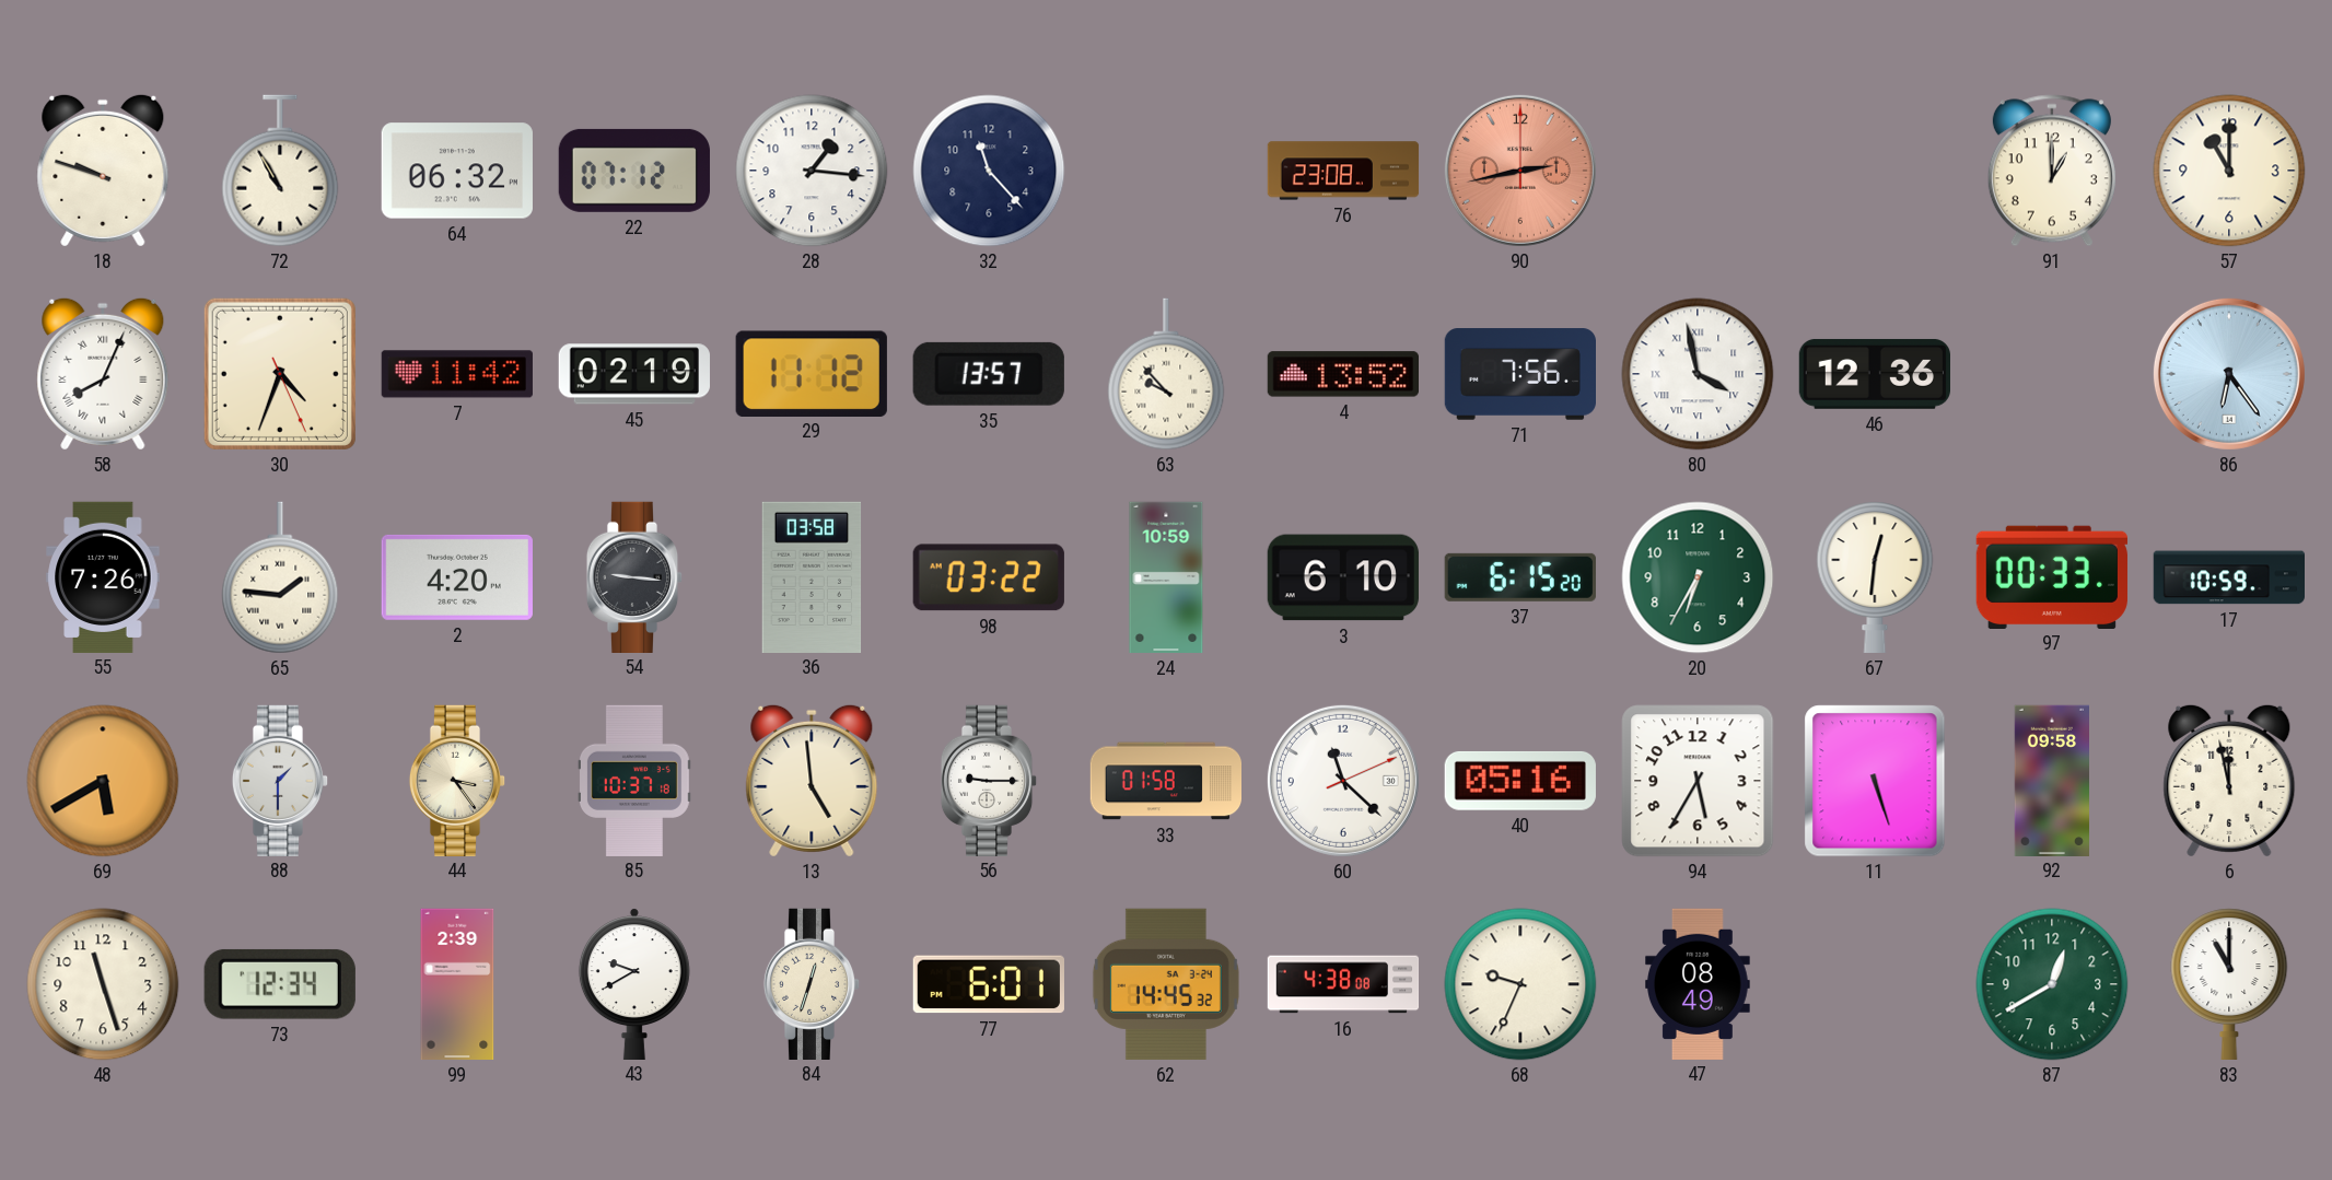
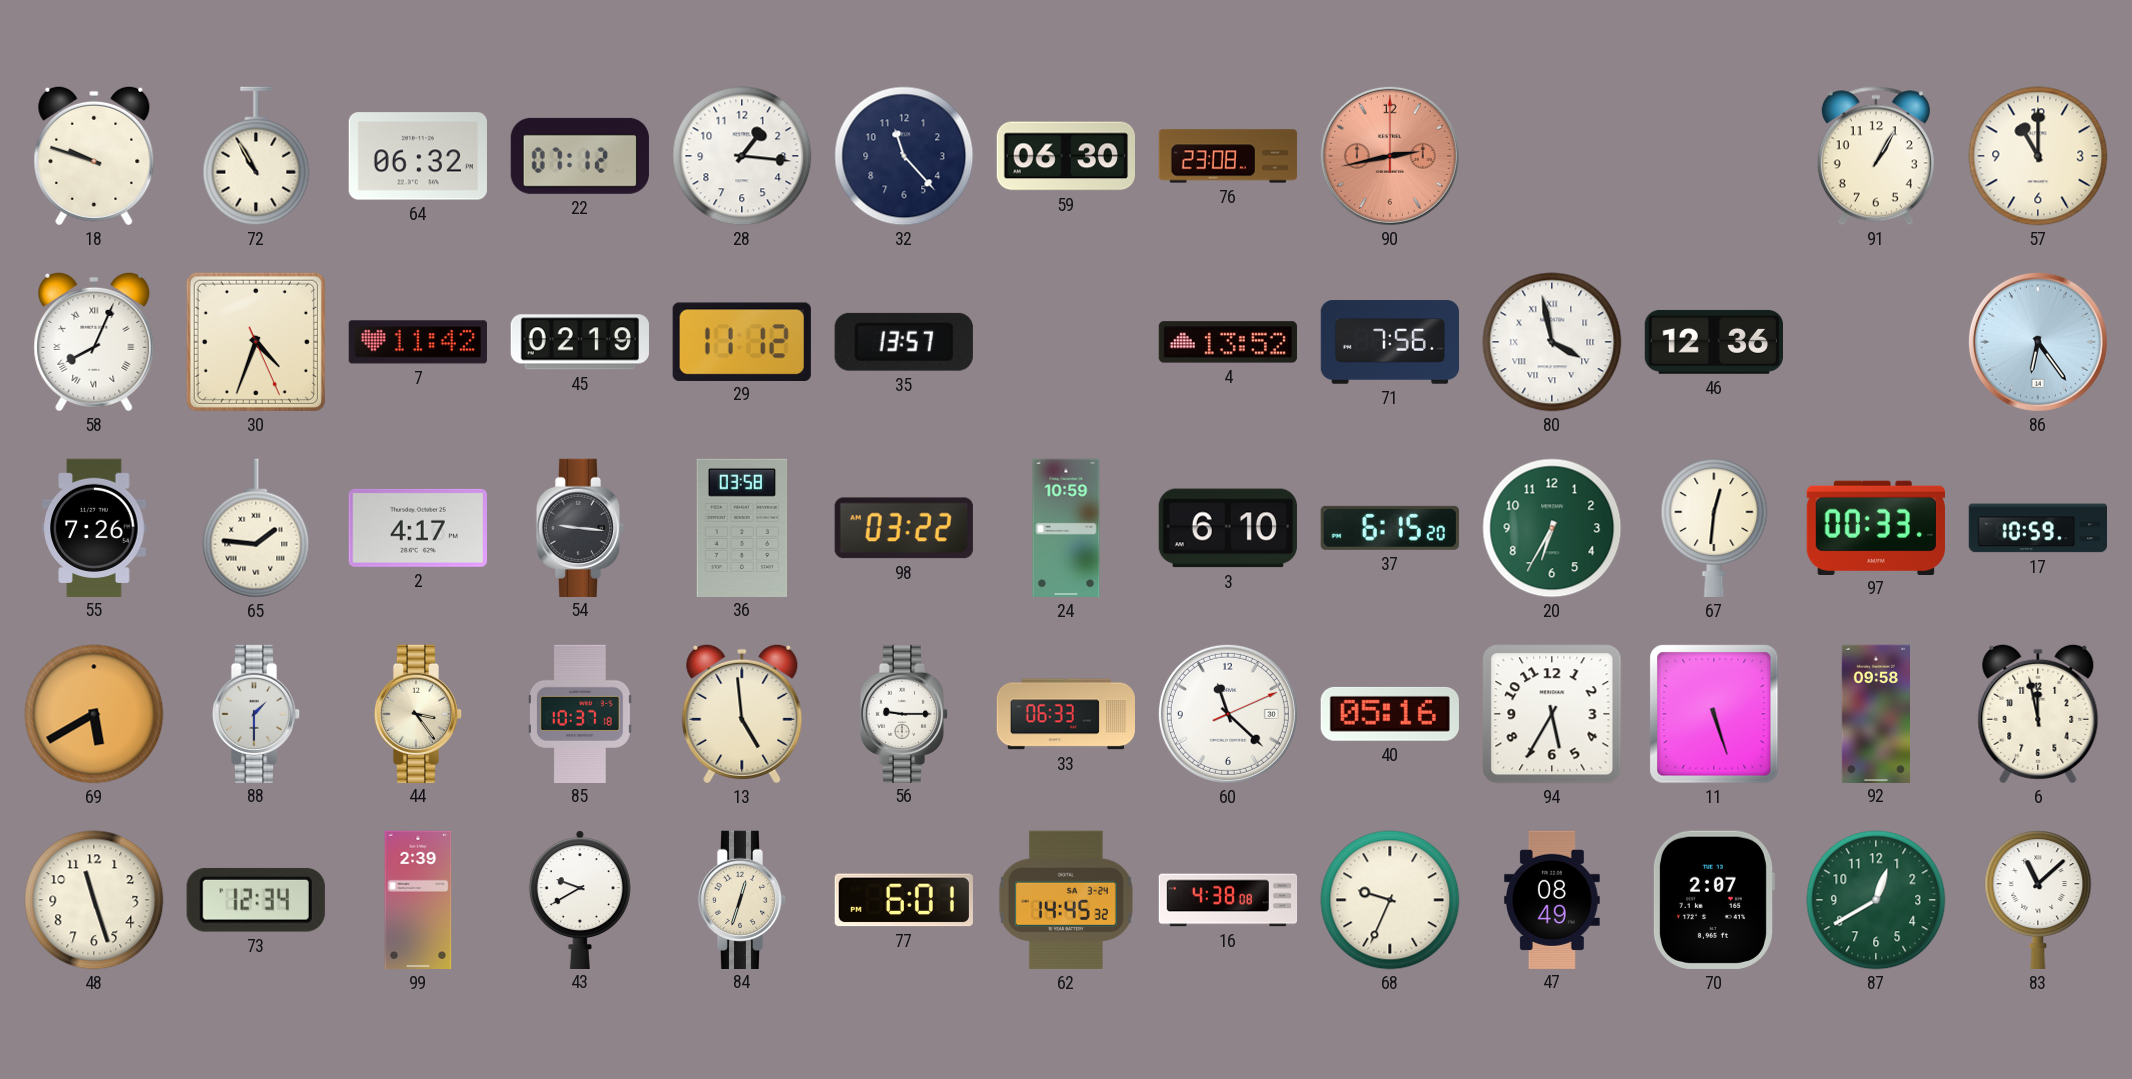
59: none -> 06:30
91: 1:00 -> 1:05
63: 9:53 -> none
2: 4:20 -> 4:17
33: 01:58 -> 06:33
70: none -> 2:07
83: 11:00 -> 11:08
